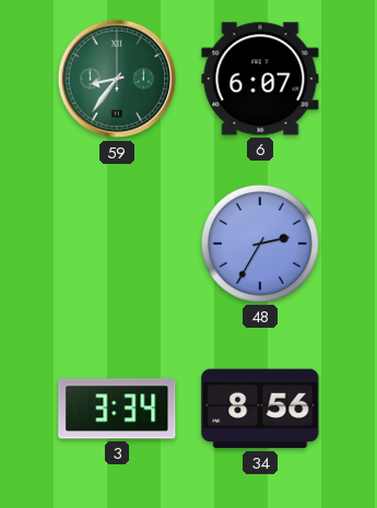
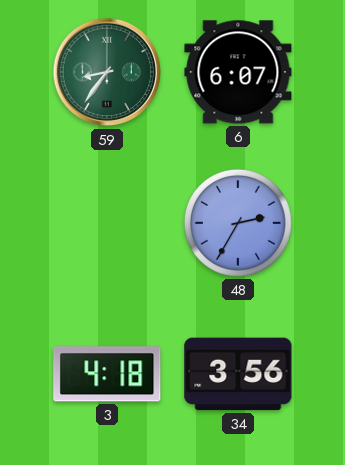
3: 3:34 -> 4:18
34: 8:56 -> 3:56
